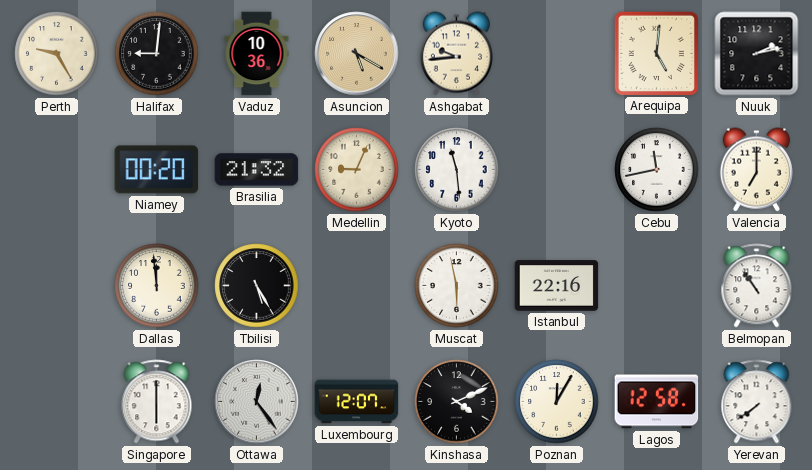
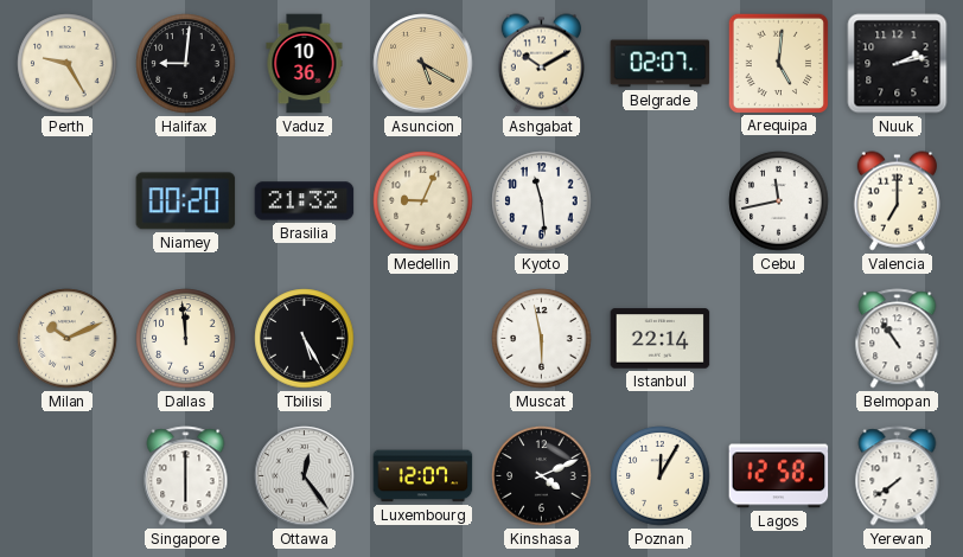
Ashgabat: 9:44 -> 10:10
Belgrade: none -> 02:07
Milan: none -> 10:11
Istanbul: 22:16 -> 22:14
